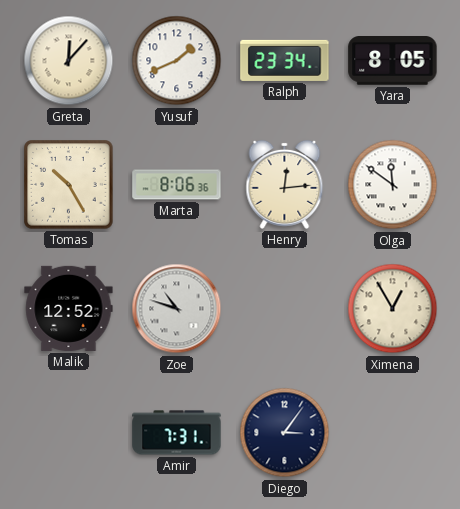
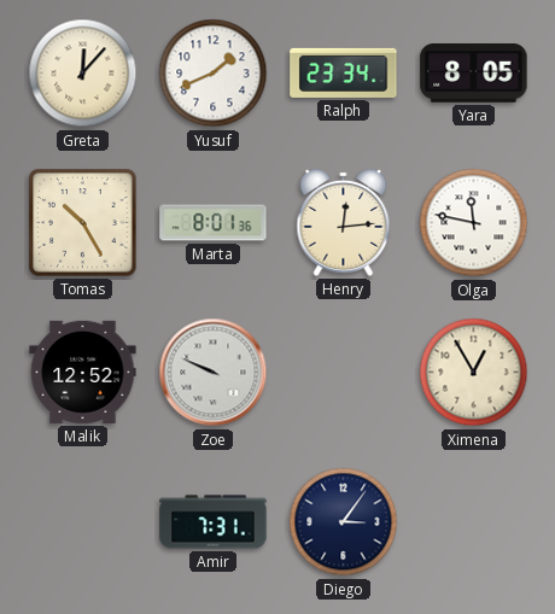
Marta: 8:06 -> 8:01
Olga: 11:51 -> 11:47
Zoe: 10:48 -> 9:49
